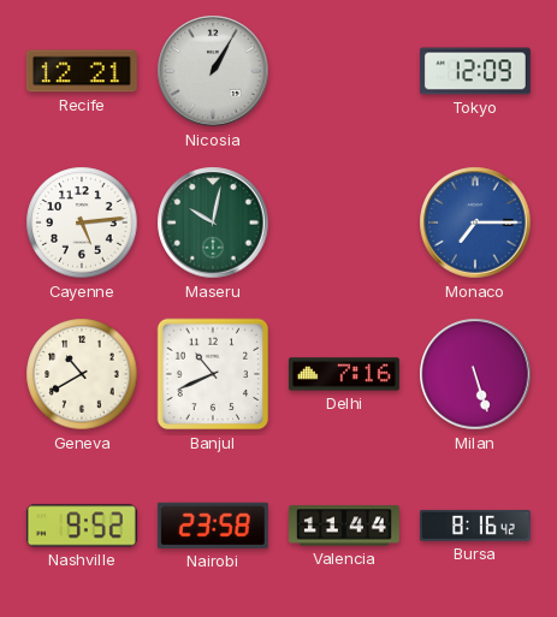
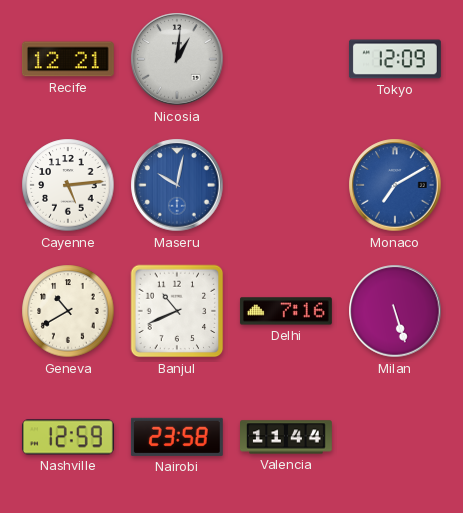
Nicosia: 1:05 -> 1:01
Maseru dial: green -> blue
Monaco: 7:15 -> 7:10
Nashville: 9:52 -> 12:59
Bursa: 8:16 -> none
